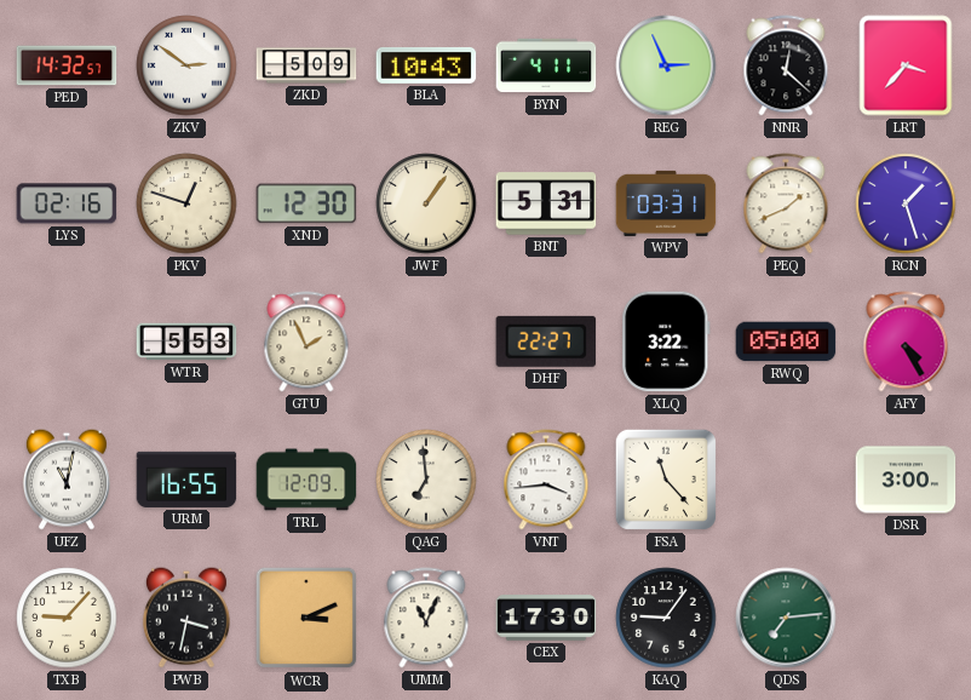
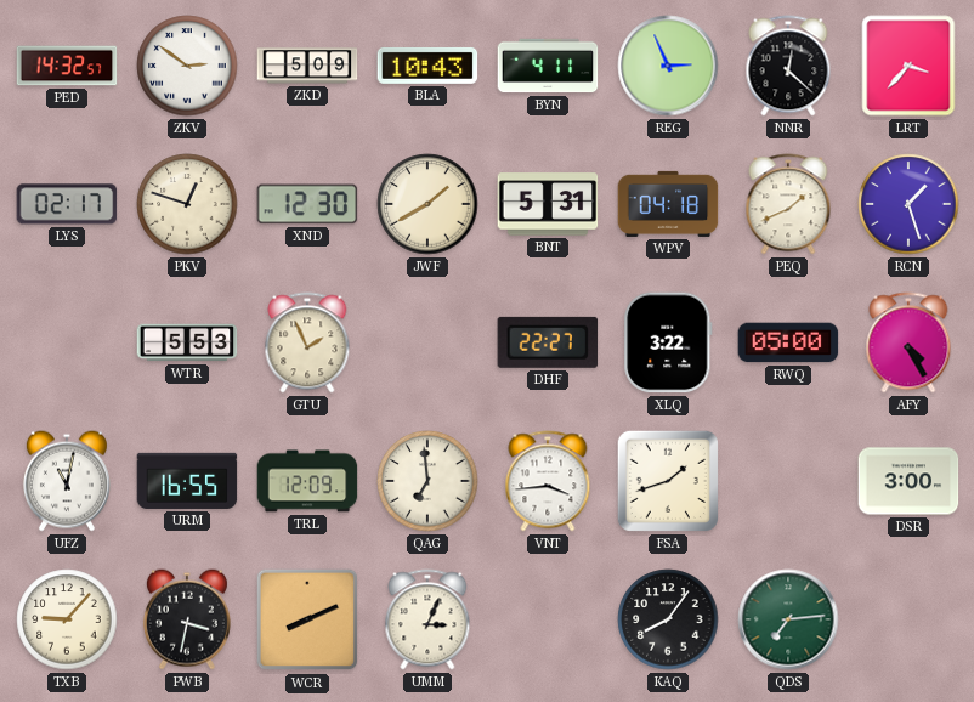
LYS: 02:16 -> 02:17
JWF: 1:06 -> 1:40
WPV: 03:31 -> 04:18
FSA: 11:23 -> 1:42
WCR: 3:11 -> 8:11
UMM: 11:04 -> 3:04
CEX: 17:30 -> none
KAQ: 9:06 -> 8:06
